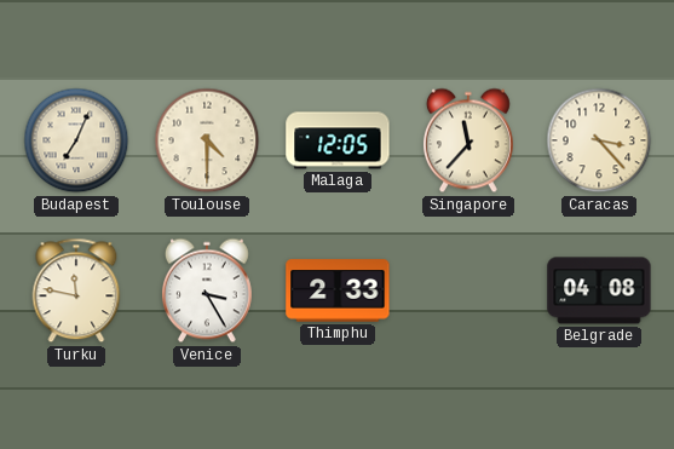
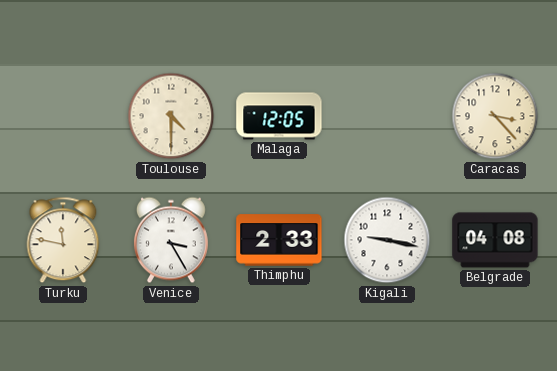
Budapest: 7:04 -> none
Singapore: 11:37 -> none
Kigali: none -> 9:17
